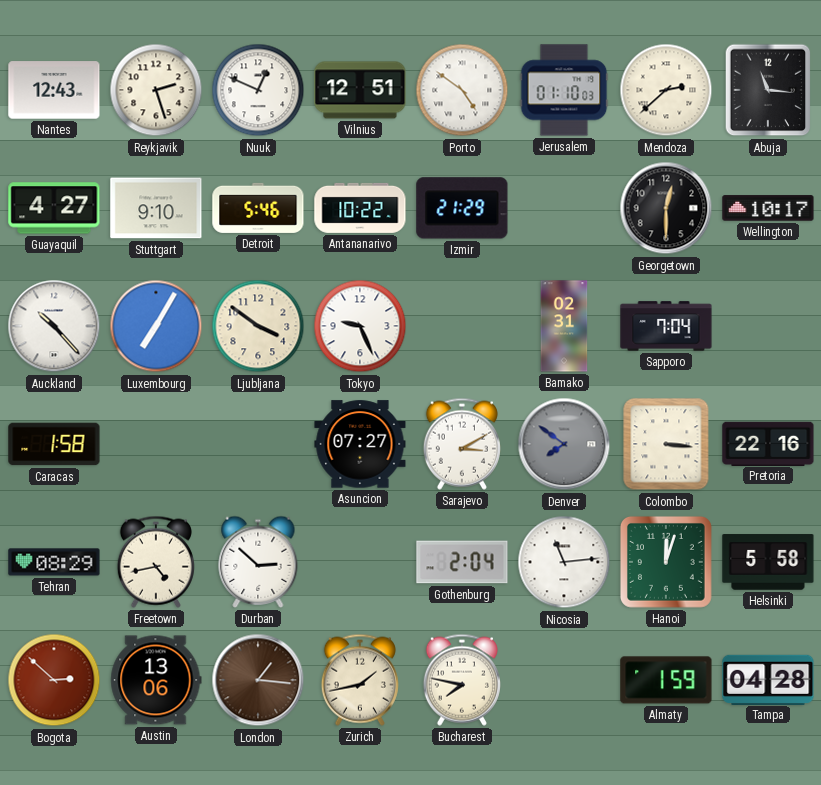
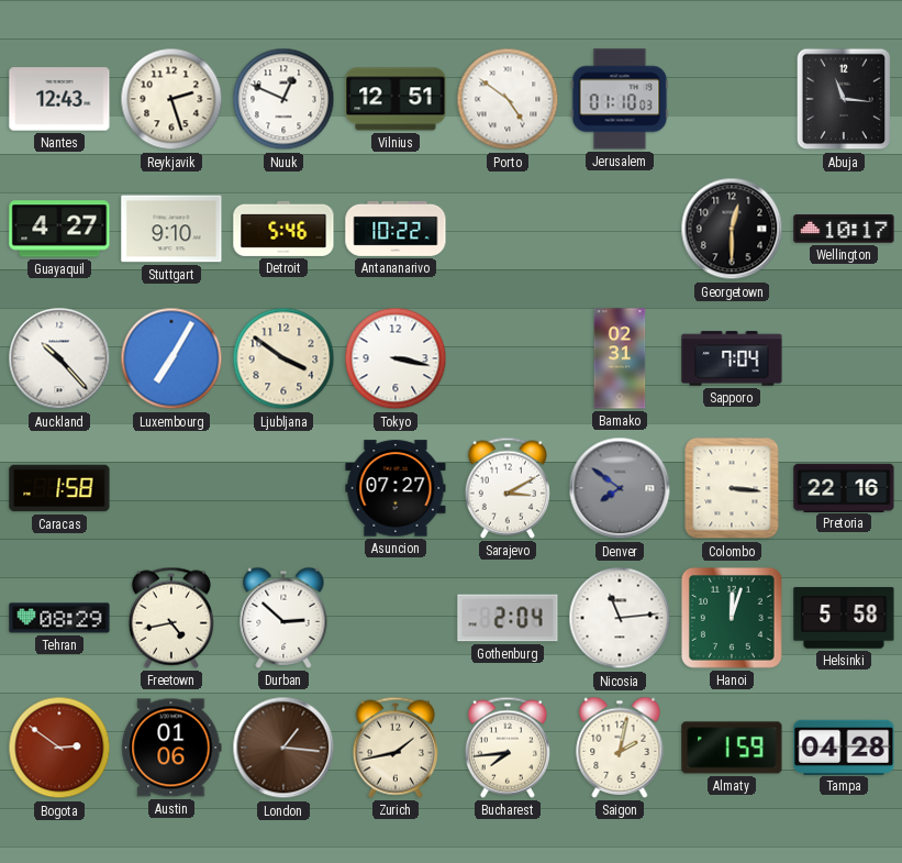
Mendoza: 2:38 -> none
Izmir: 21:29 -> none
Tokyo: 9:26 -> 3:17
Bogota: 2:52 -> 2:51
Austin: 13:06 -> 01:06
Bucharest: 7:47 -> 7:44
Saigon: none -> 2:02
